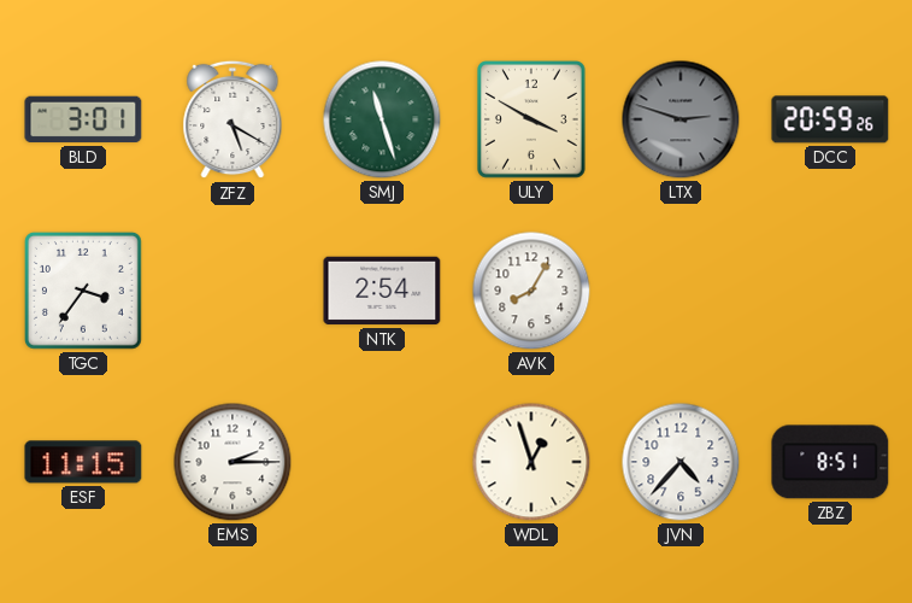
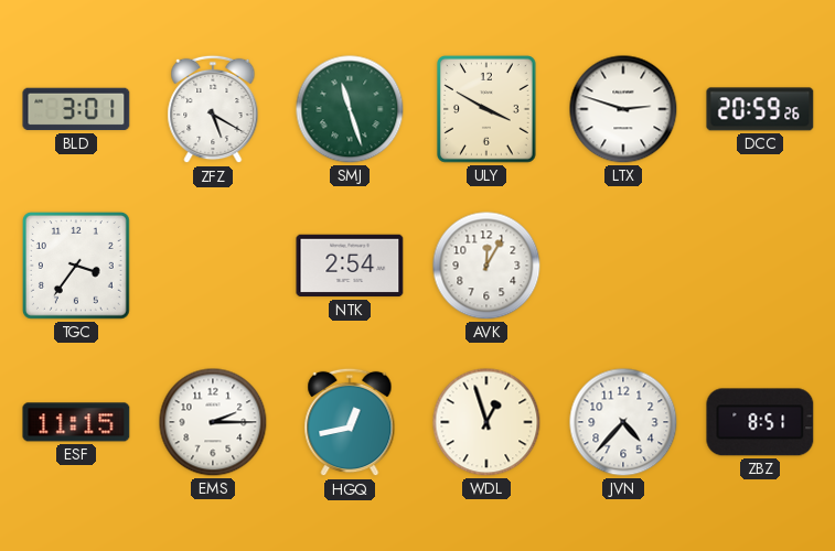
LTX dial: grey -> white
AVK: 8:05 -> 12:05
HGQ: none -> 12:43
